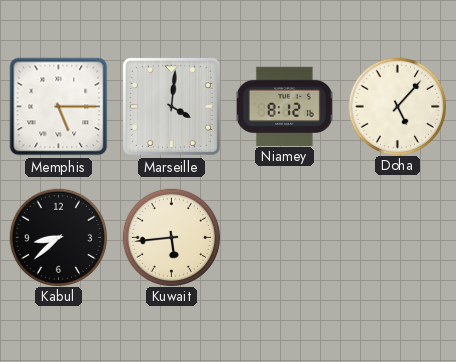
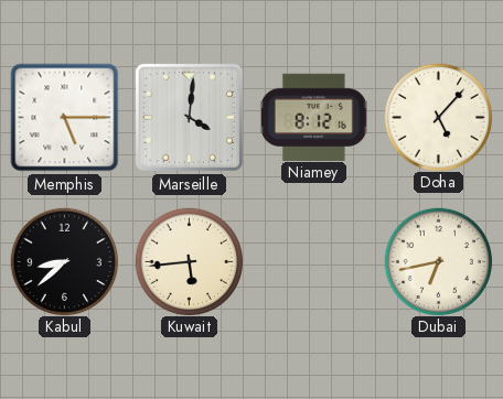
Dubai: none -> 6:43
